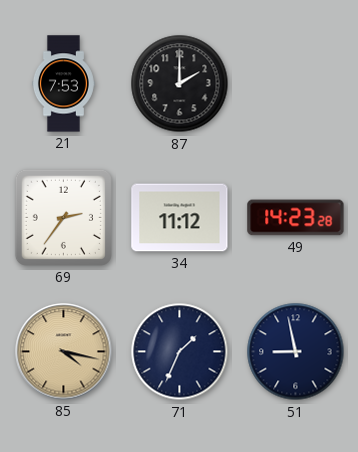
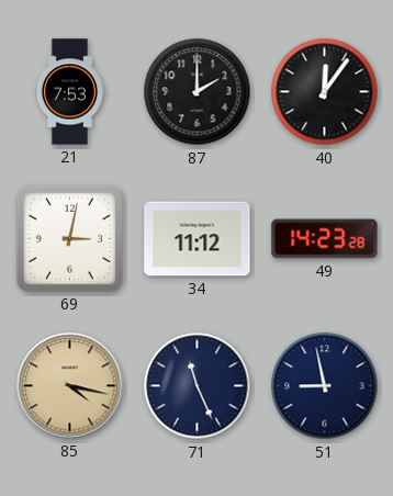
40: none -> 12:06
69: 2:36 -> 3:02
71: 1:34 -> 11:26
